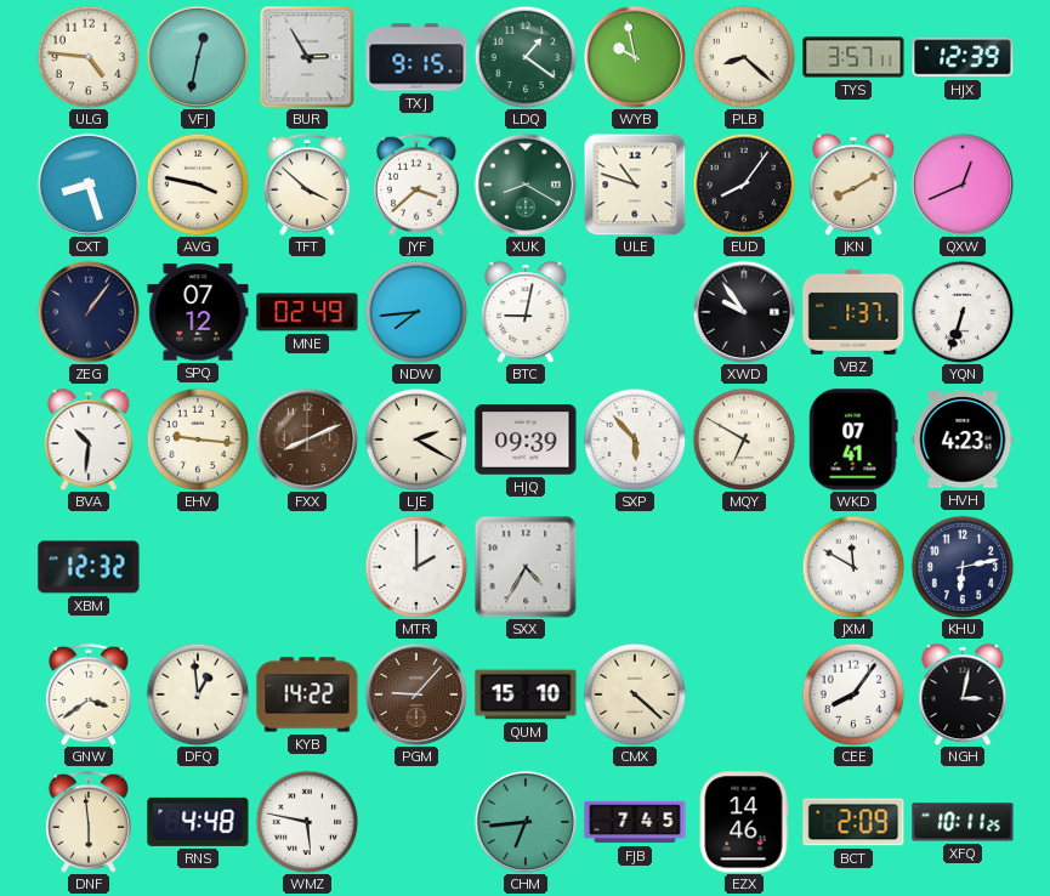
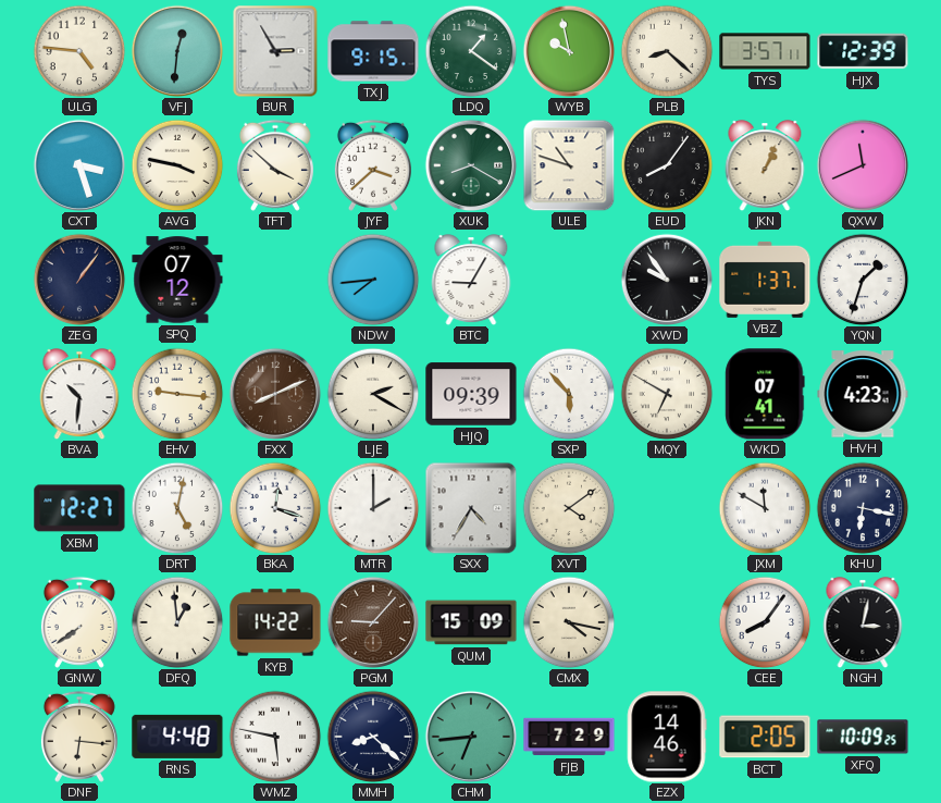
VFJ: 12:32 -> 12:31
CXT: 8:27 -> 3:27
JKN: 8:10 -> 1:04
QXW: 12:41 -> 11:41
MNE: 02:49 -> none
BTC: 9:02 -> 9:05
YQN: 6:33 -> 1:33
XBM: 12:32 -> 12:27
DRT: none -> 5:02
BKA: none -> 12:18
XVT: none -> 4:09
KHU: 6:13 -> 6:17
GNW: 3:39 -> 7:39
QUM: 15:10 -> 15:09
CMX: 4:22 -> 4:17
DNF: 5:59 -> 6:16
MMH: none -> 8:22
FJB: 7:45 -> 7:29
BCT: 2:09 -> 2:05
XFQ: 10:11 -> 10:09
